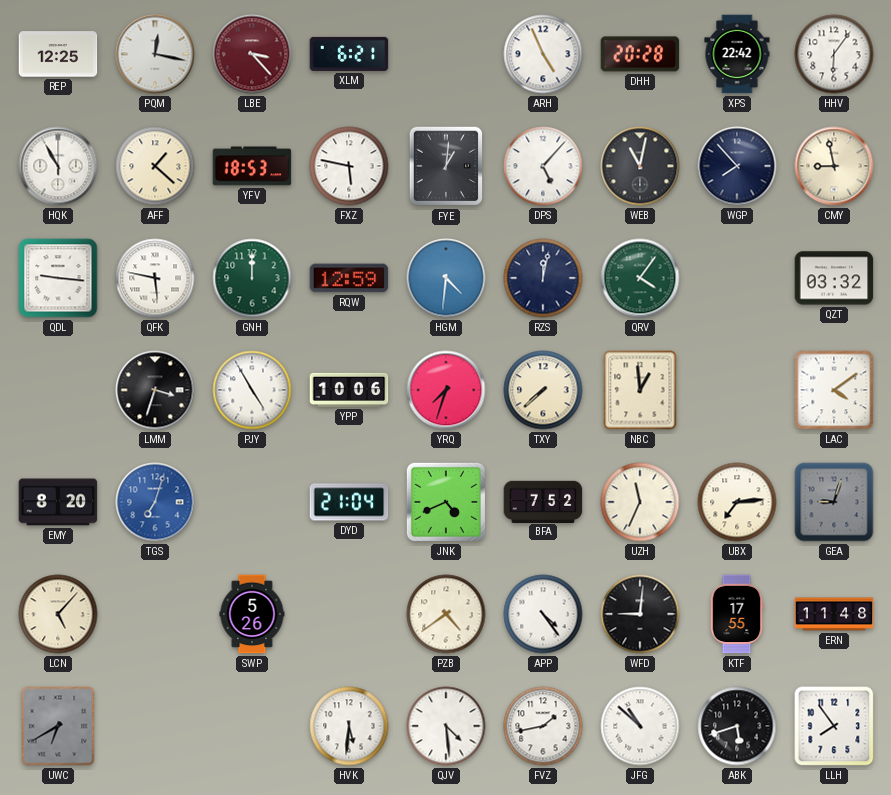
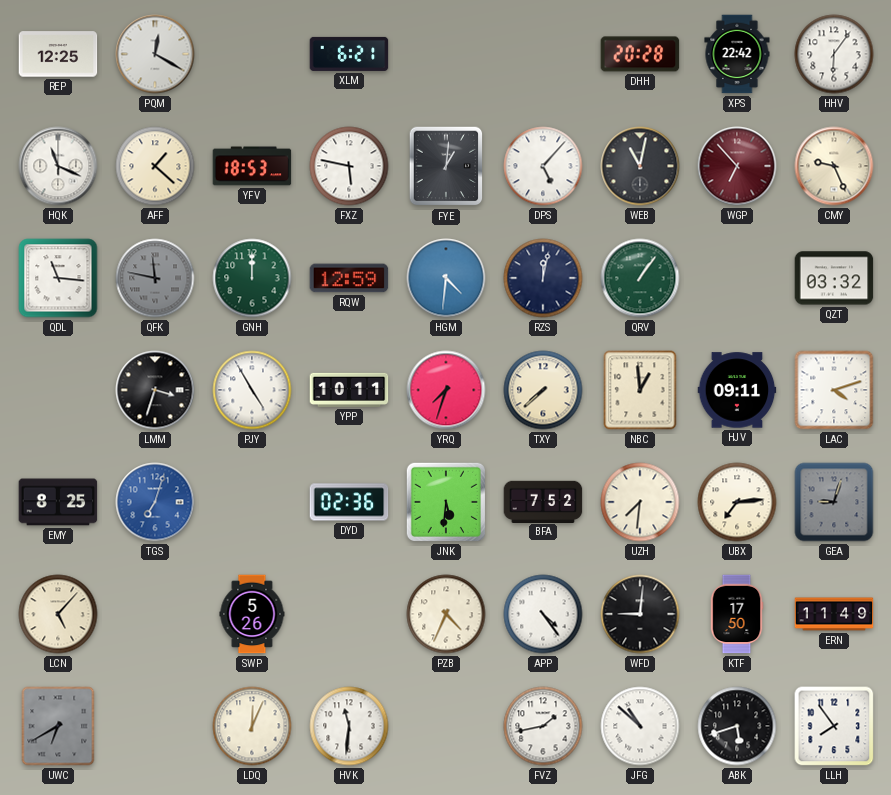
PQM: 12:17 -> 12:20
LBE: 3:23 -> none
ARH: 4:56 -> none
HQK: 10:55 -> 11:19
WGP: 7:53 -> 6:53
WGP dial: navy -> burgundy
CMY: 8:58 -> 9:26
QDL: 9:16 -> 11:16
QFK: 5:47 -> 11:47
QFK dial: white -> grey
QRV: 4:06 -> 1:06
YPP: 10:06 -> 10:11
HJV: none -> 09:11
LAC: 4:09 -> 4:12
EMY: 8:20 -> 8:25
DYD: 21:04 -> 02:36
JNK: 4:41 -> 5:31
UZH: 11:34 -> 7:31
PZB: 4:39 -> 4:34
KTF: 17:55 -> 17:50
ERN: 11:48 -> 11:49
LDQ: none -> 12:04
HVK: 5:31 -> 11:31
QJV: 4:29 -> none
